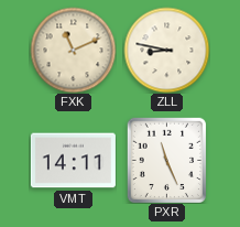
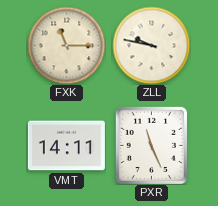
FXK: 11:11 -> 11:15
ZLL: 8:47 -> 9:47
